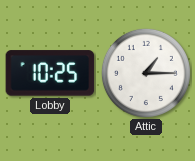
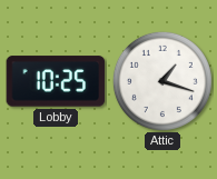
Attic: 1:15 -> 1:18
